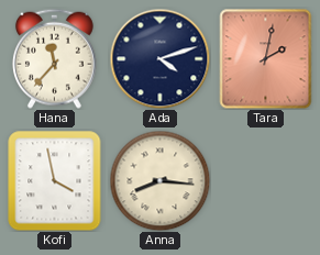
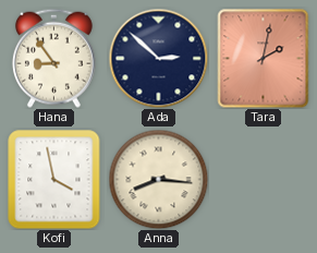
Hana: 11:37 -> 8:54
Ada: 4:12 -> 2:52
